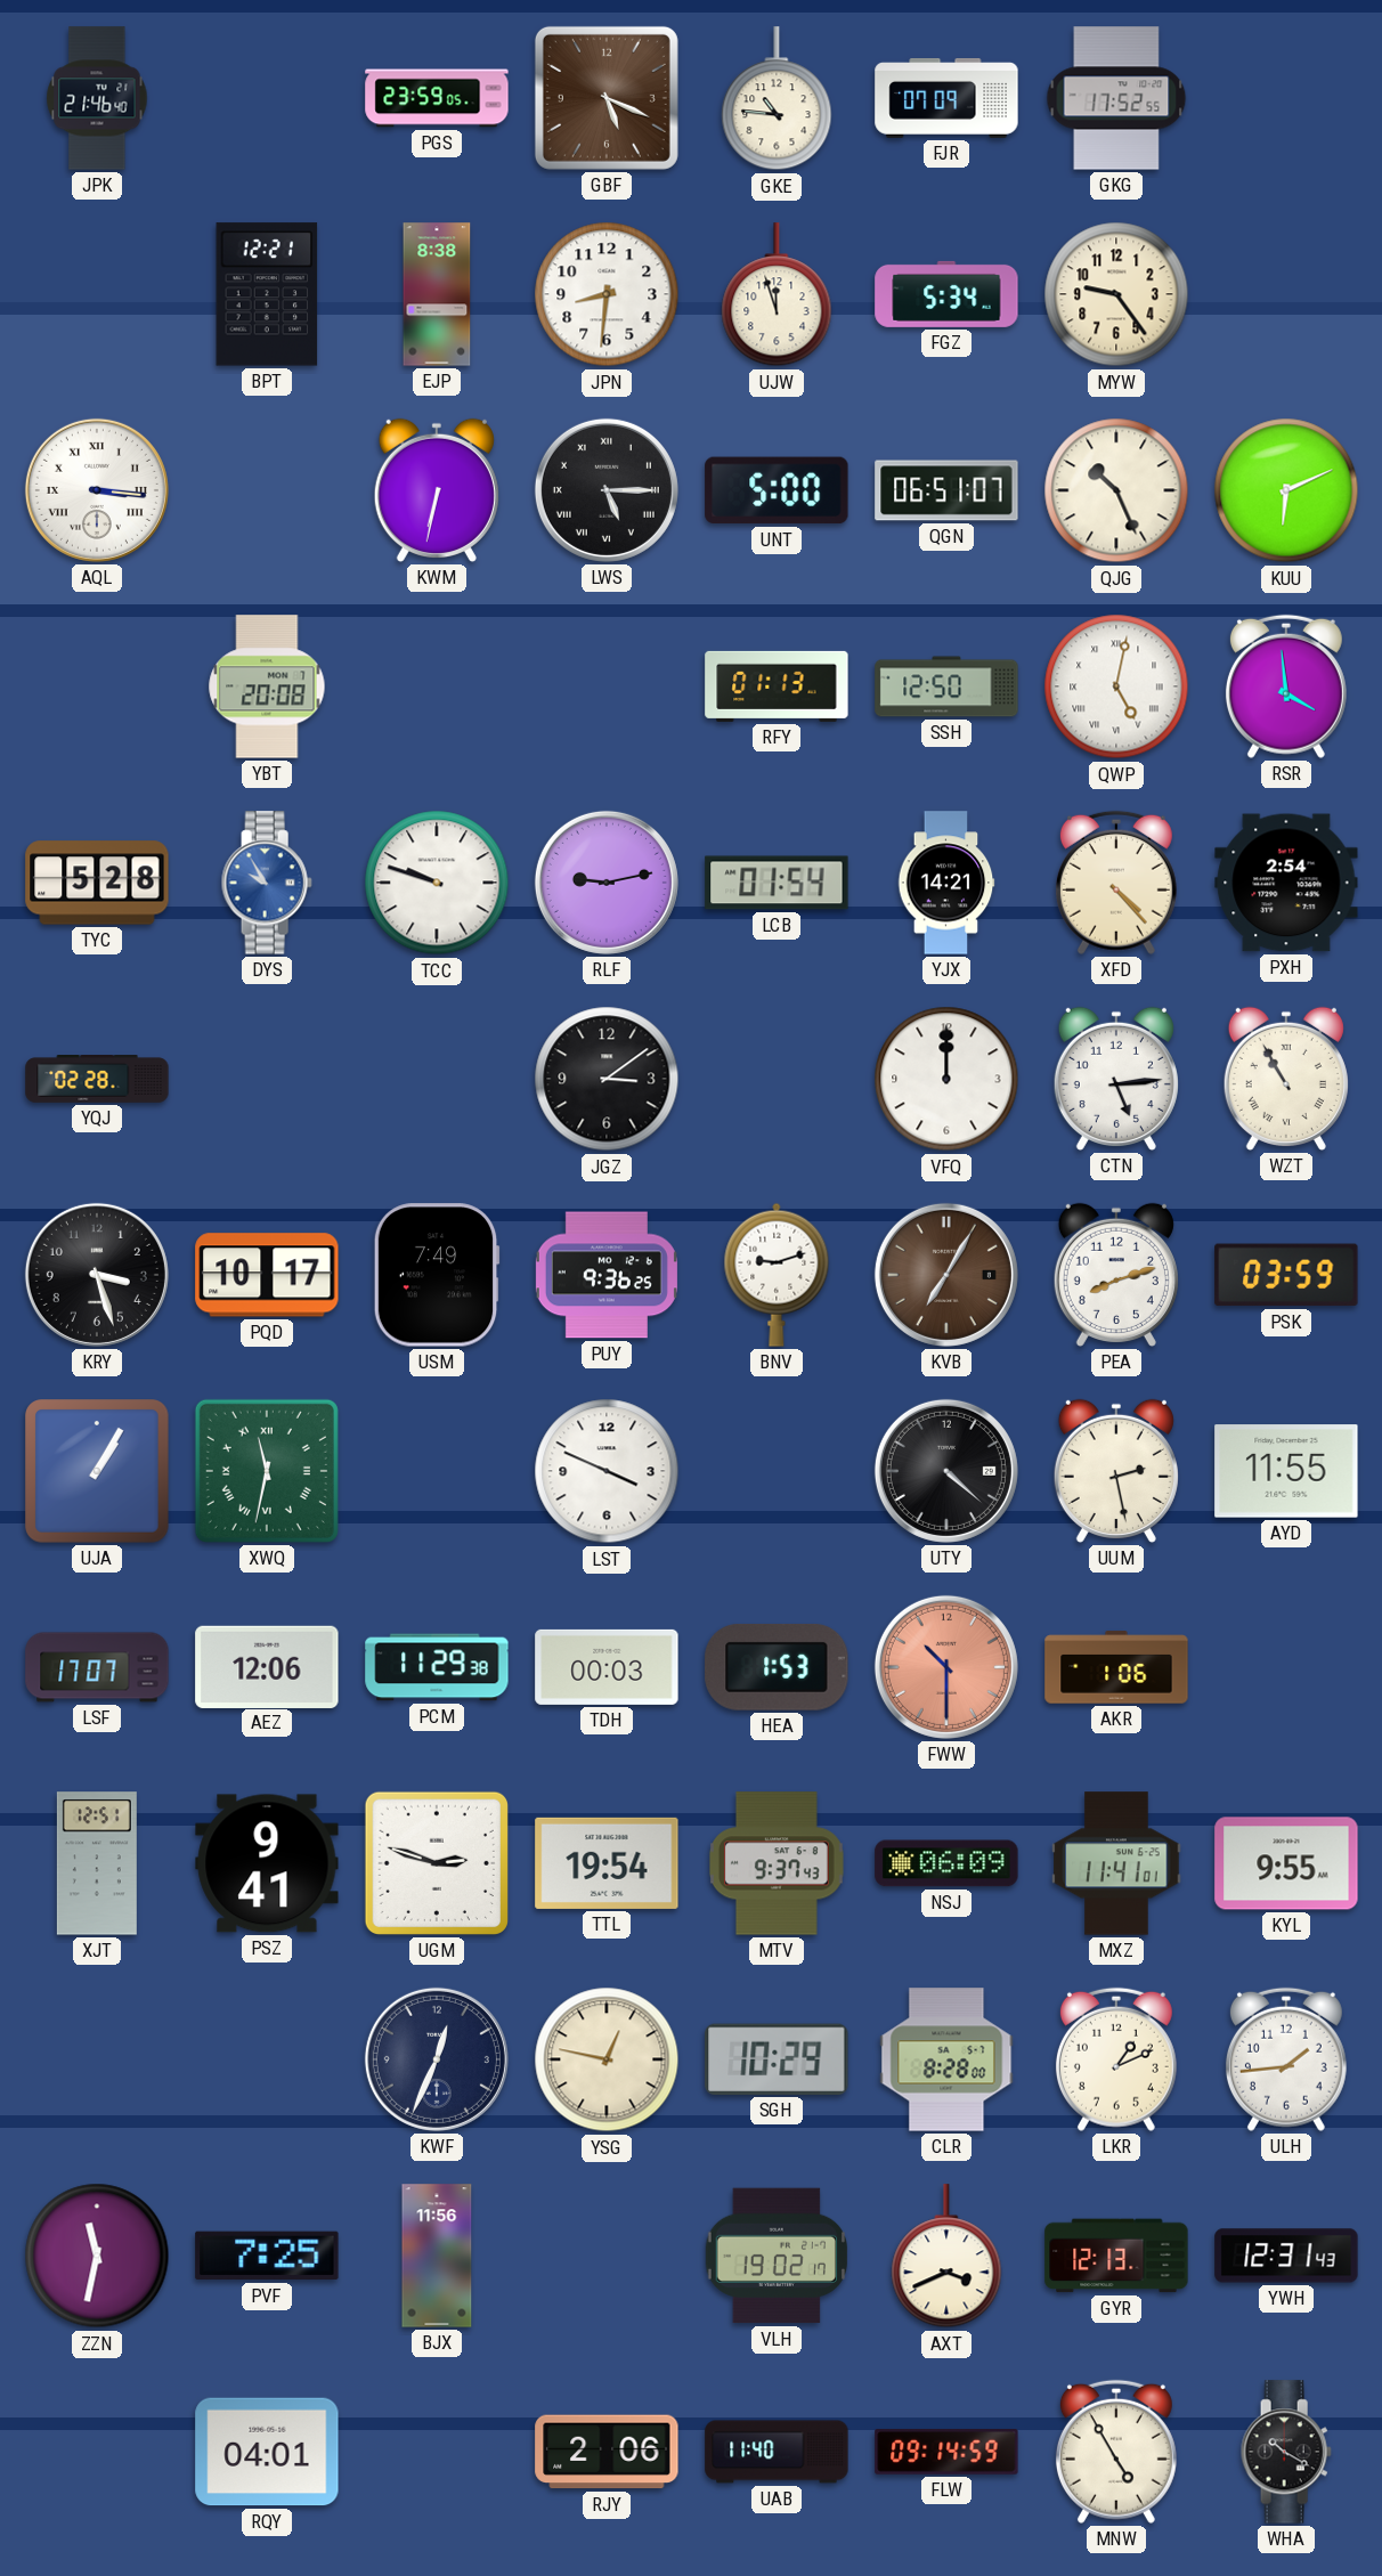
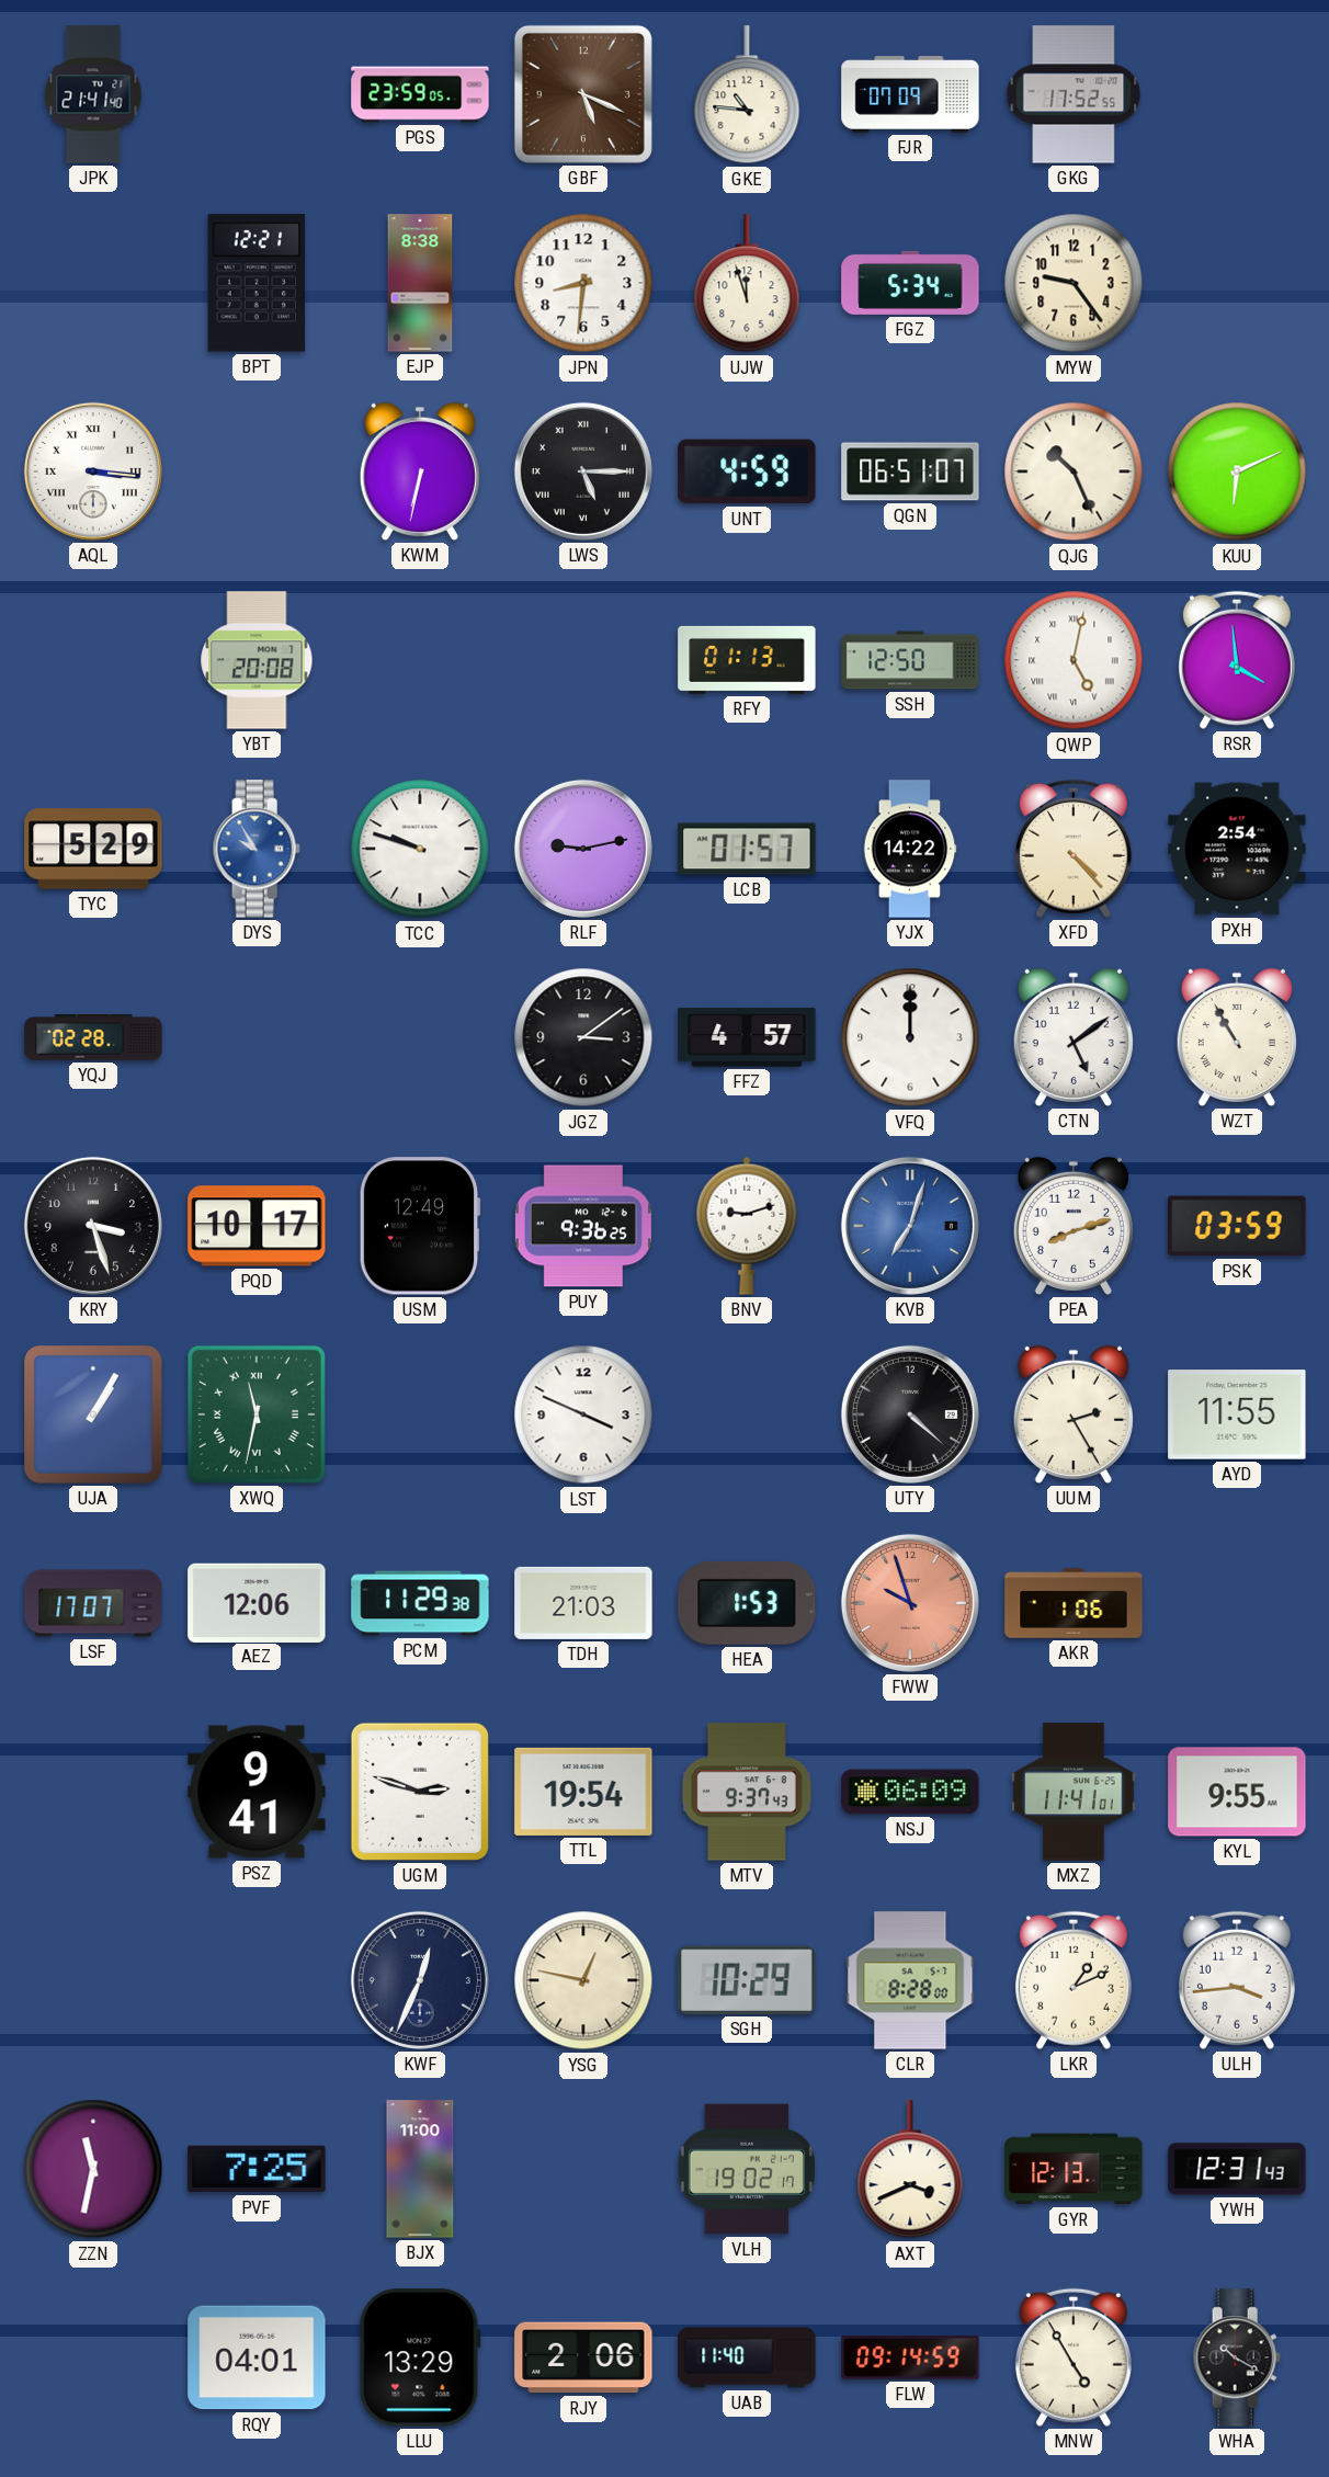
JPK: 21:46 -> 21:41
UNT: 5:00 -> 4:59
TYC: 5:28 -> 5:29
LCB: 01:54 -> 01:57
YJX: 14:21 -> 14:22
FFZ: none -> 4:57
CTN: 5:14 -> 5:09
USM: 7:49 -> 12:49
KVB: 7:05 -> 7:03
KVB dial: brown -> blue
UUM: 2:28 -> 2:25
TDH: 00:03 -> 21:03
FWW: 10:30 -> 9:57
XJT: 12:51 -> none
ULH: 1:44 -> 3:44
BJX: 11:56 -> 11:00
LLU: none -> 13:29
